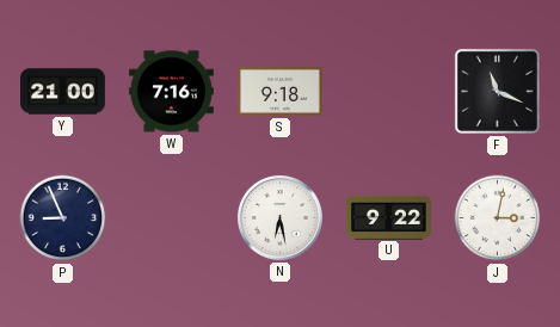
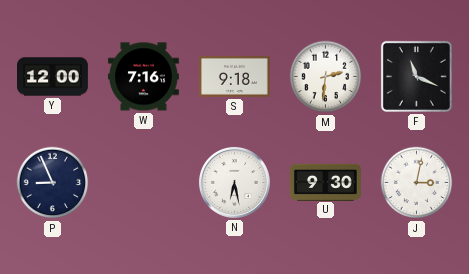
Y: 21:00 -> 12:00
M: none -> 2:31
U: 9:22 -> 9:30
